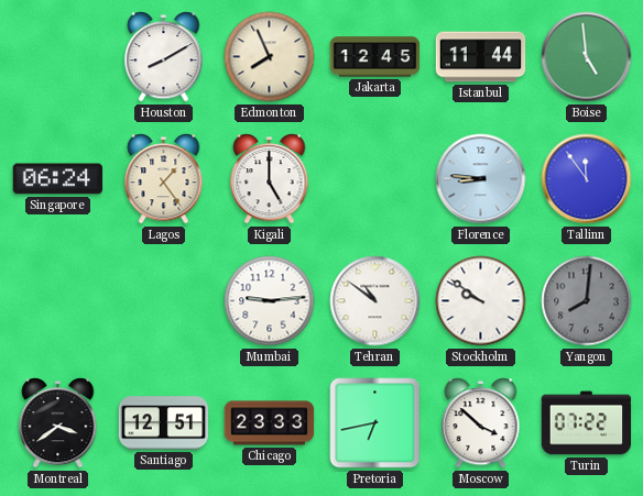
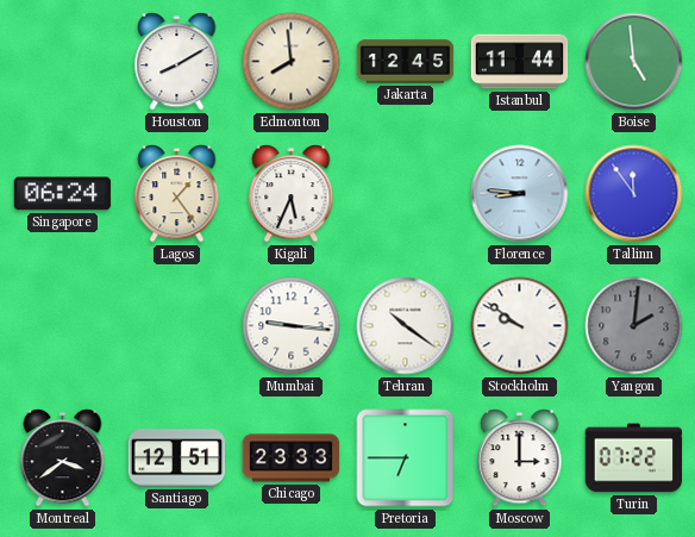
Edmonton: 7:56 -> 7:59
Kigali: 5:00 -> 5:34
Mumbai: 9:14 -> 9:16
Tehran: 10:51 -> 10:21
Yangon: 8:01 -> 2:01
Pretoria: 6:43 -> 6:45
Moscow: 3:52 -> 3:00
